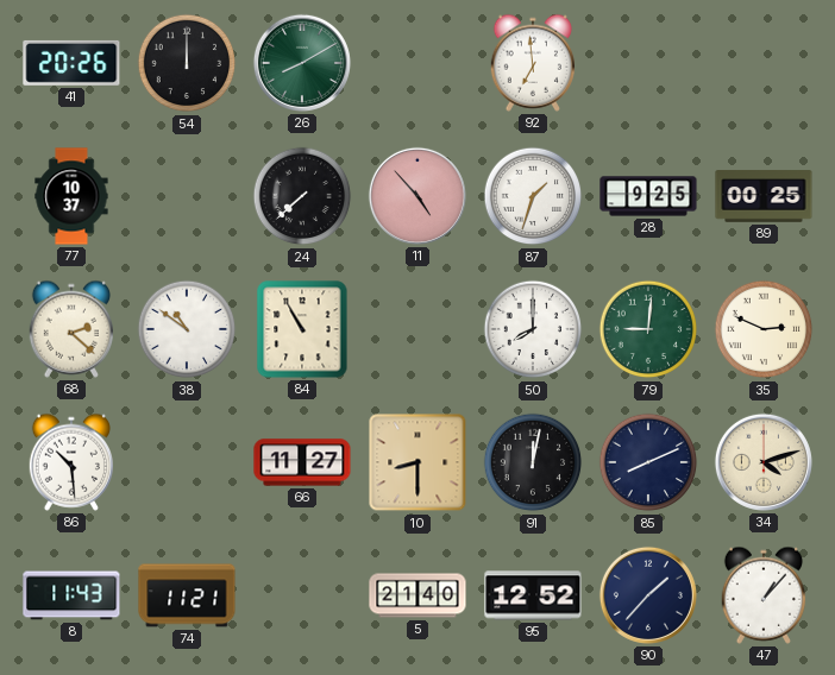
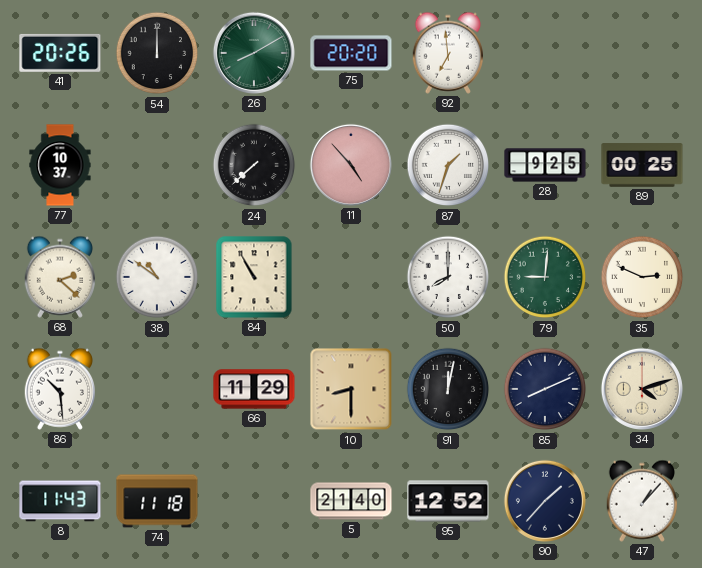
75: none -> 20:20
66: 11:27 -> 11:29
74: 11:21 -> 11:18
